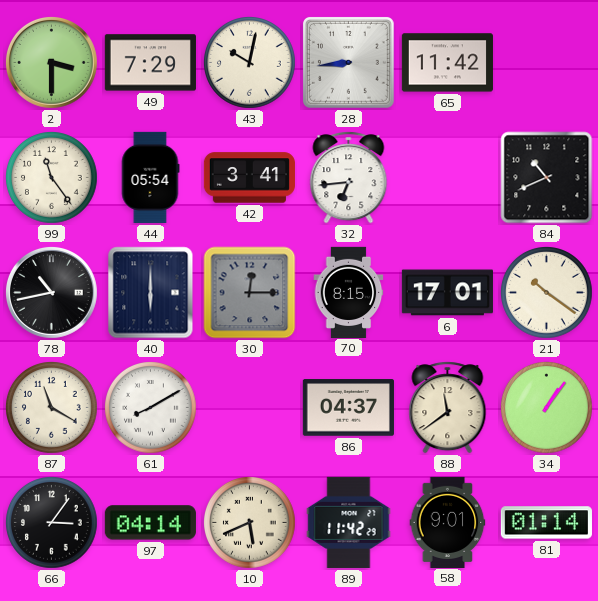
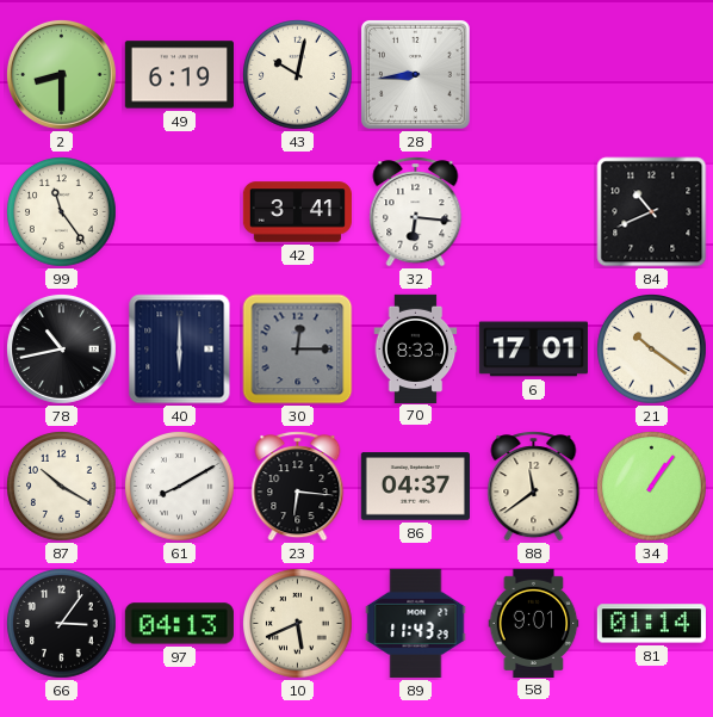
2: 3:30 -> 8:30
49: 7:29 -> 6:19
65: 11:42 -> none
44: 05:54 -> none
32: 6:44 -> 6:16
70: 8:15 -> 8:33
87: 11:20 -> 10:20
23: none -> 6:16
97: 04:14 -> 04:13
89: 11:42 -> 11:43
